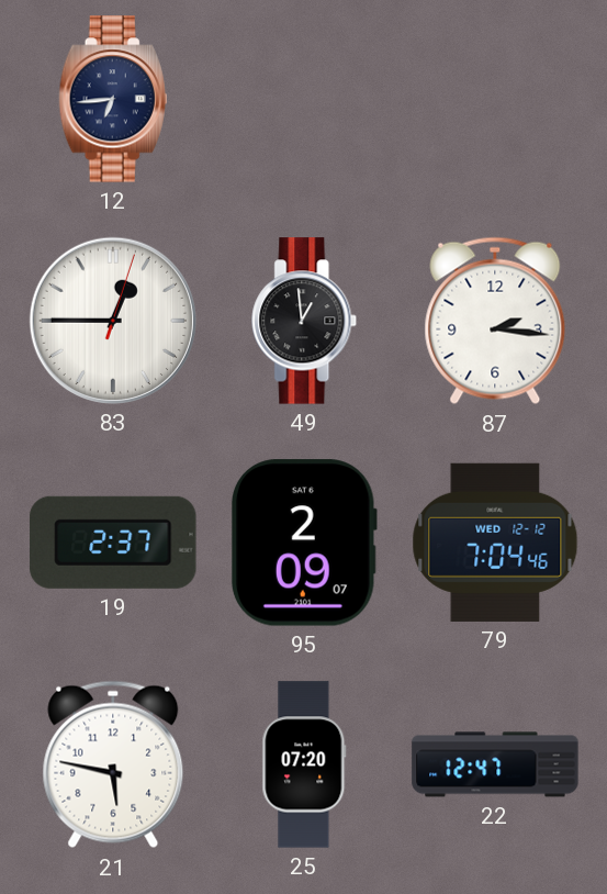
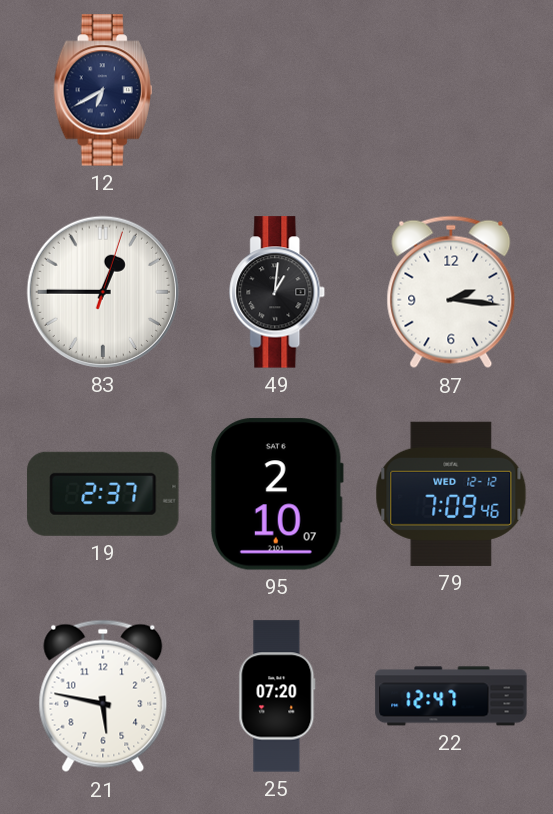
12: 6:44 -> 6:40
49: 12:59 -> 1:01
95: 2:09 -> 2:10
79: 7:04 -> 7:09
